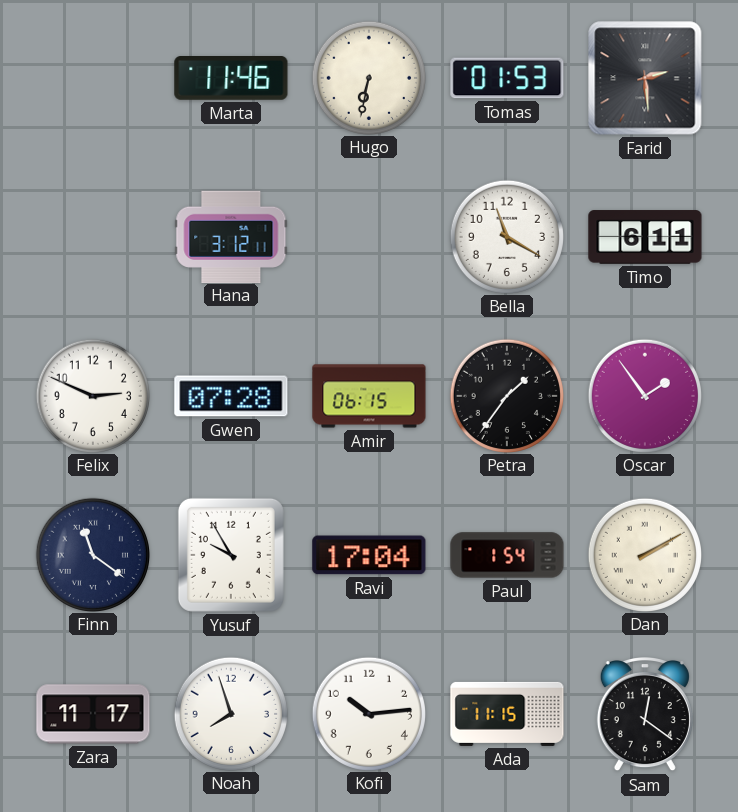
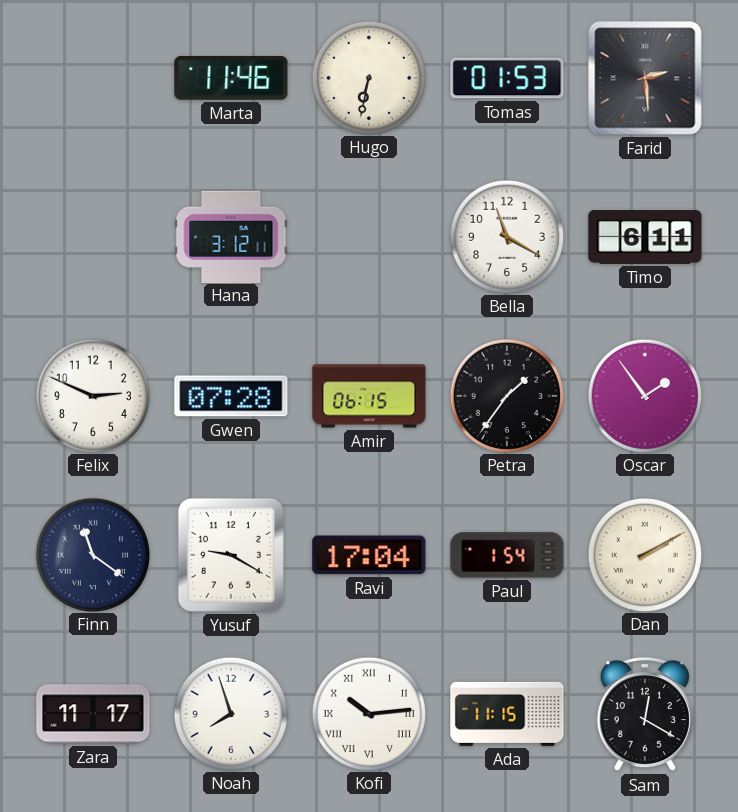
Yusuf: 9:55 -> 9:20
Kofi numerals: Arabic -> Roman
Sam: 12:21 -> 12:20
